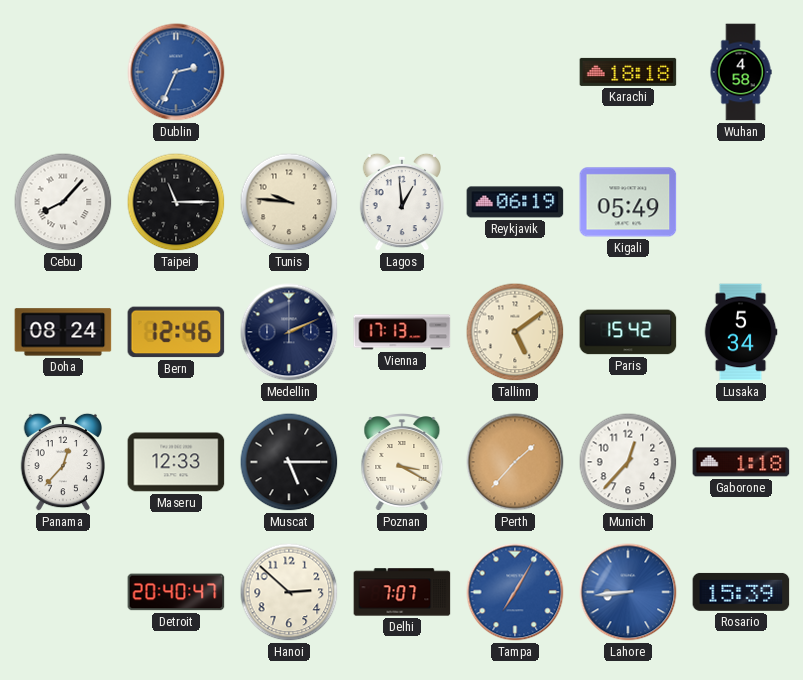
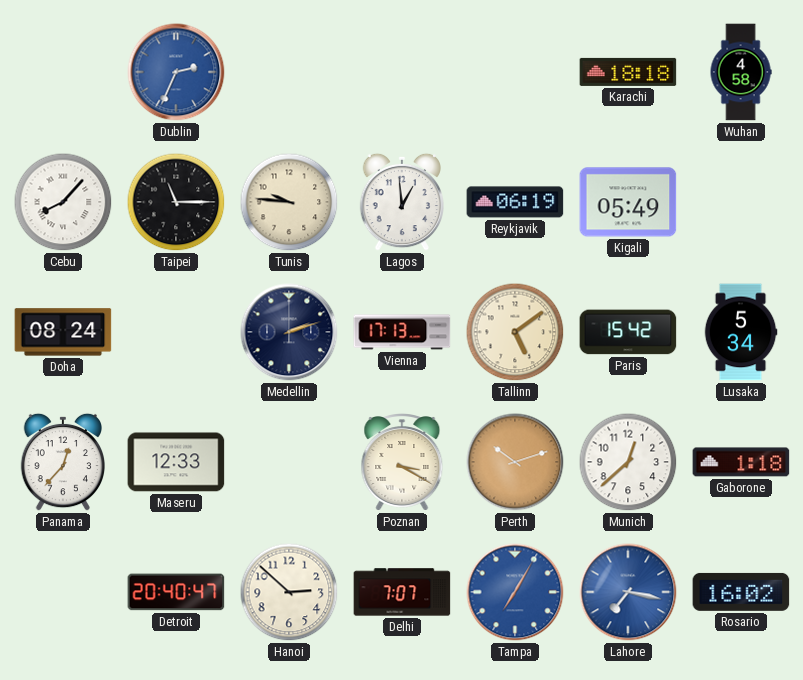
Bern: 12:46 -> none
Medellin: 2:11 -> 2:12
Muscat: 5:15 -> none
Perth: 1:37 -> 10:12
Munich: 12:37 -> 12:38
Lahore: 8:44 -> 7:17
Rosario: 15:39 -> 16:02
